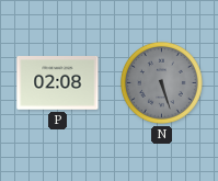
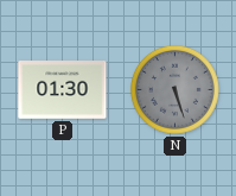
P: 02:08 -> 01:30
